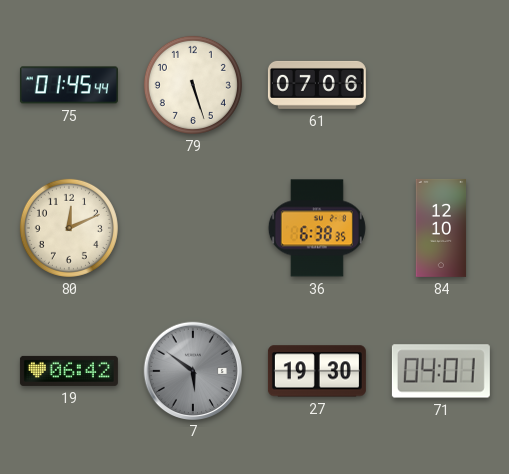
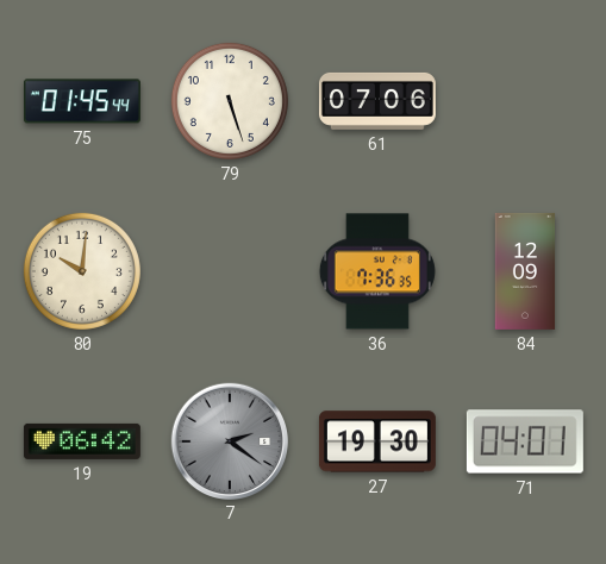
80: 12:11 -> 10:01
36: 6:38 -> 7:36
84: 12:10 -> 12:09
7: 5:51 -> 2:21
